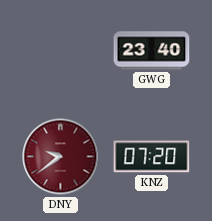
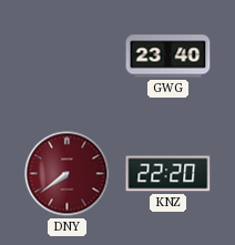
DNY: 9:39 -> 7:39
KNZ: 07:20 -> 22:20
